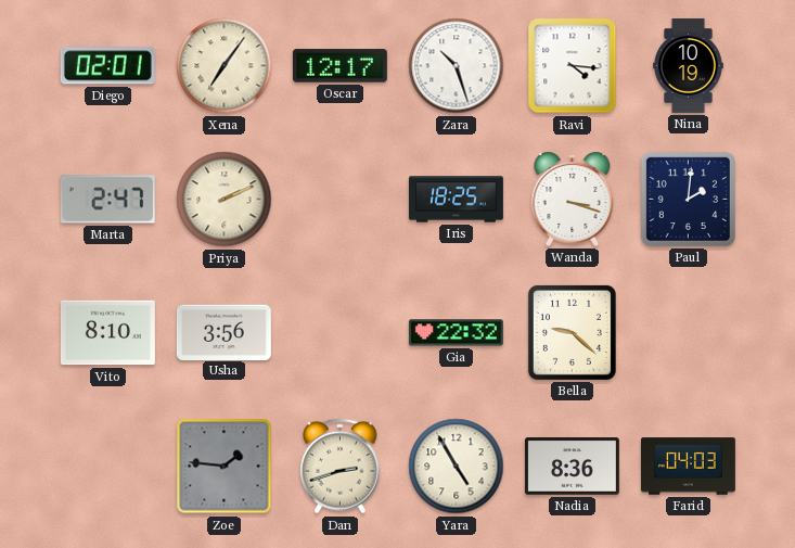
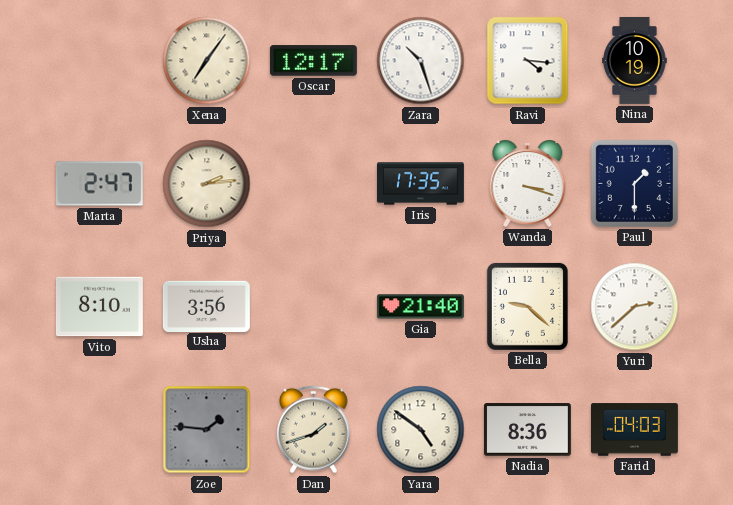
Diego: 02:01 -> none
Priya: 2:11 -> 2:14
Iris: 18:25 -> 17:35
Paul: 2:01 -> 1:30
Gia: 22:32 -> 21:40
Yuri: none -> 2:38
Dan: 2:42 -> 1:42
Yara: 4:55 -> 4:51
